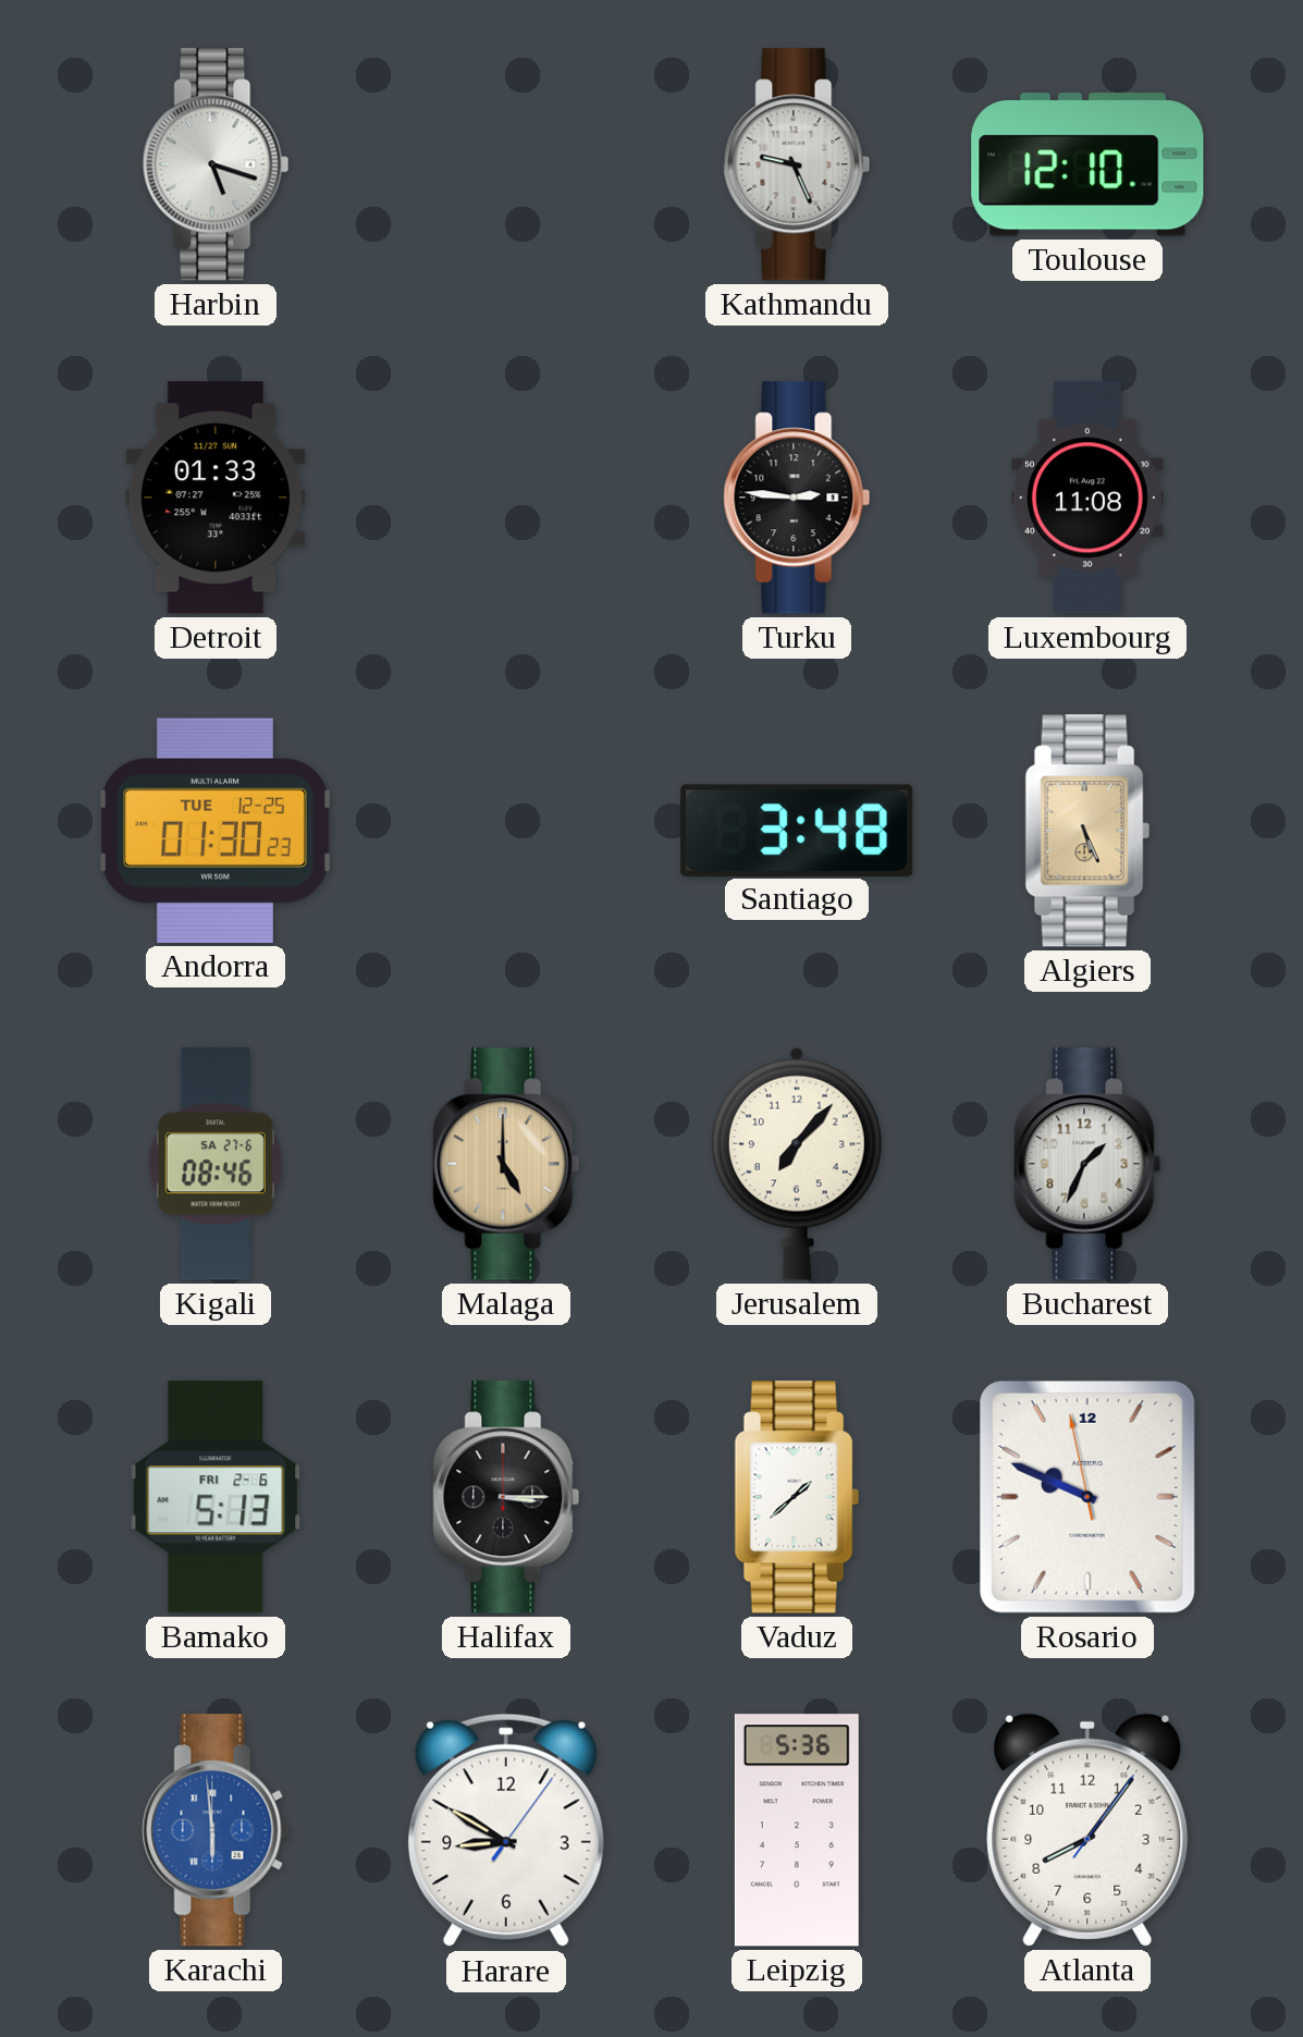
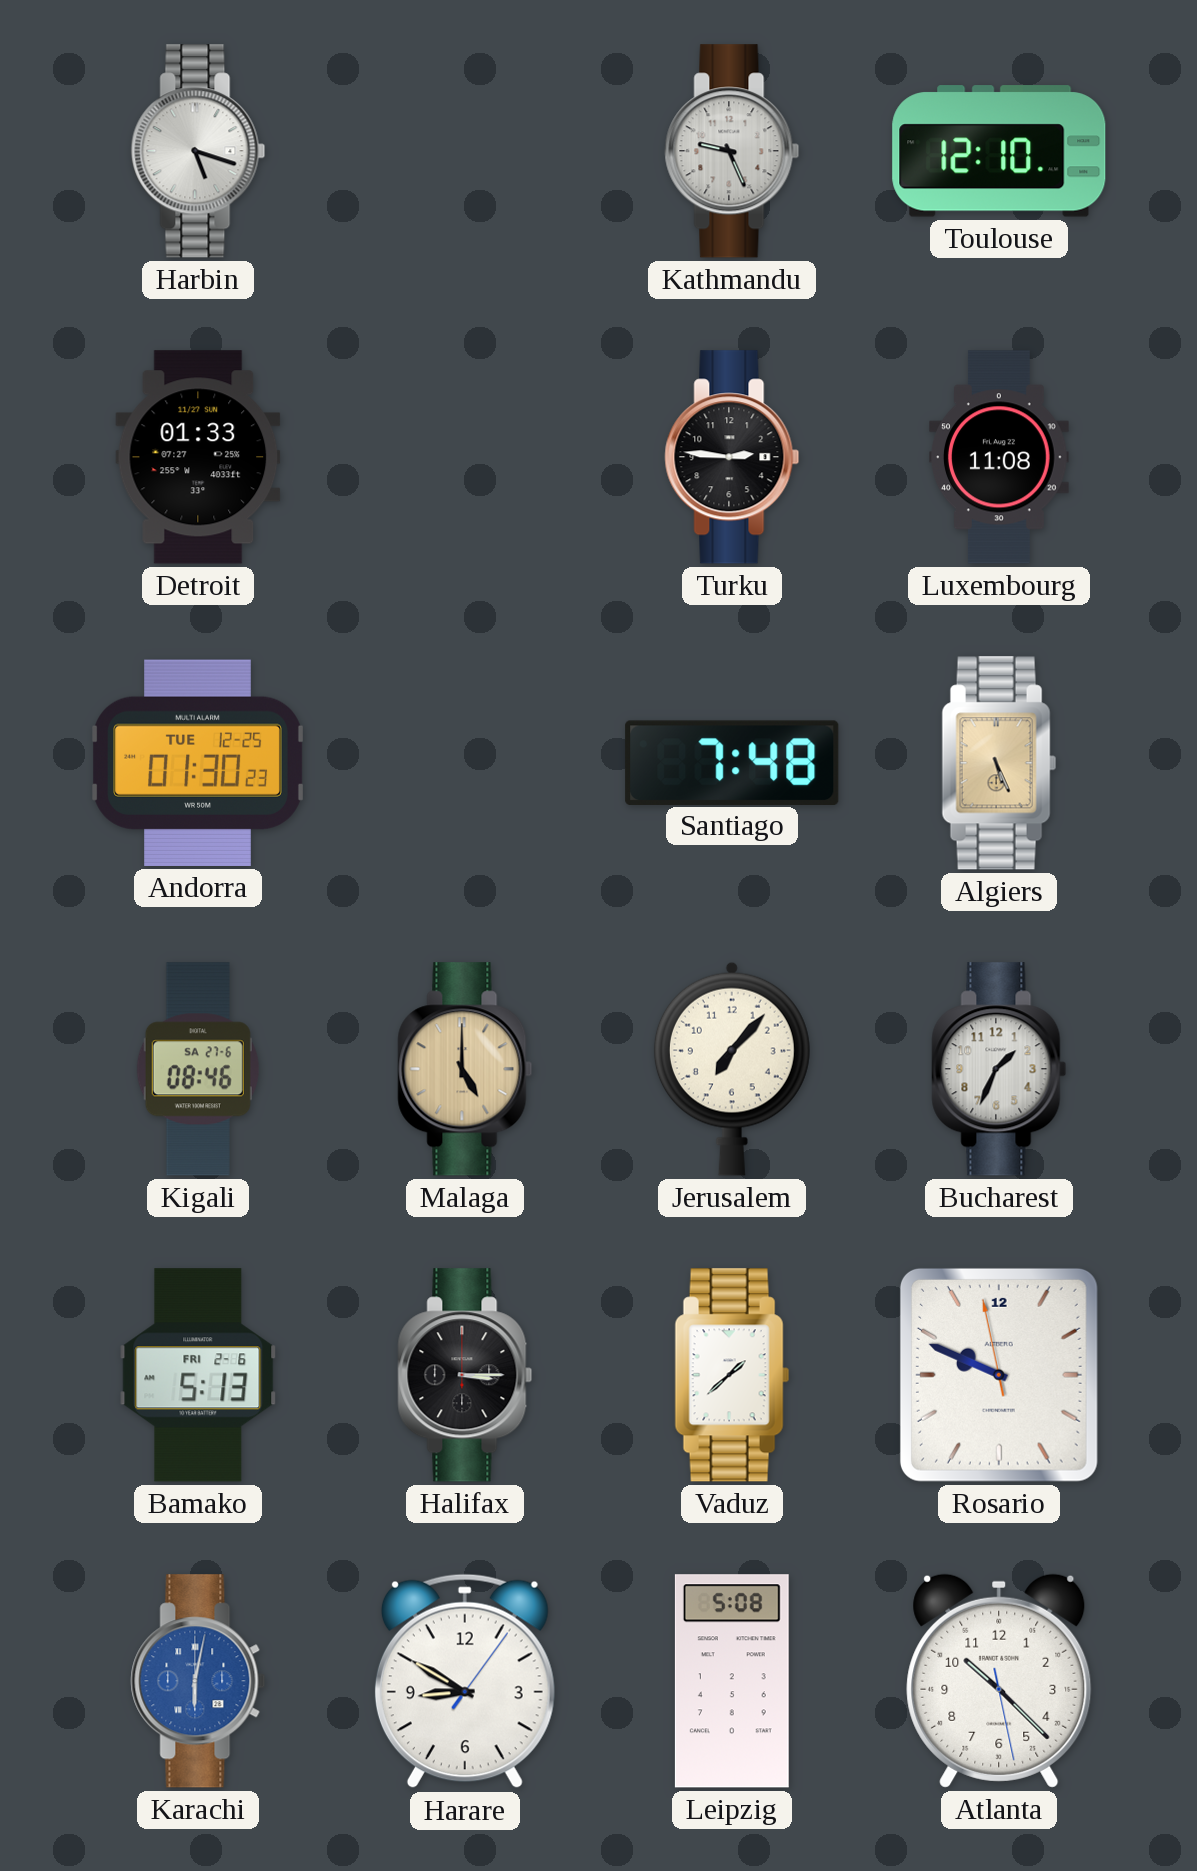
Santiago: 3:48 -> 7:48
Karachi: 5:59 -> 6:02
Leipzig: 5:36 -> 5:08
Atlanta: 8:06 -> 10:22
